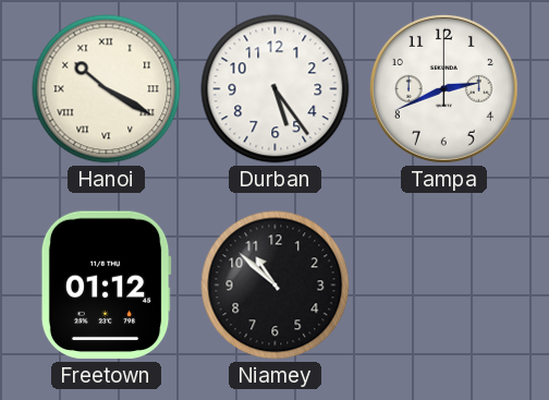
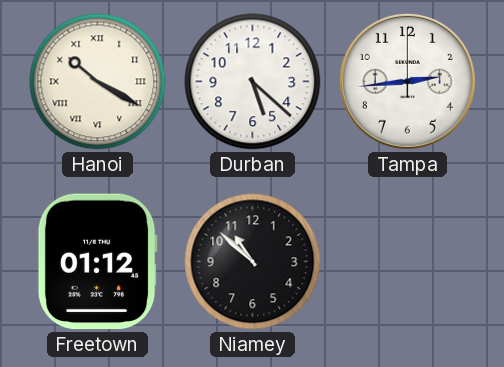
Durban: 5:24 -> 5:22
Tampa: 2:41 -> 2:44
